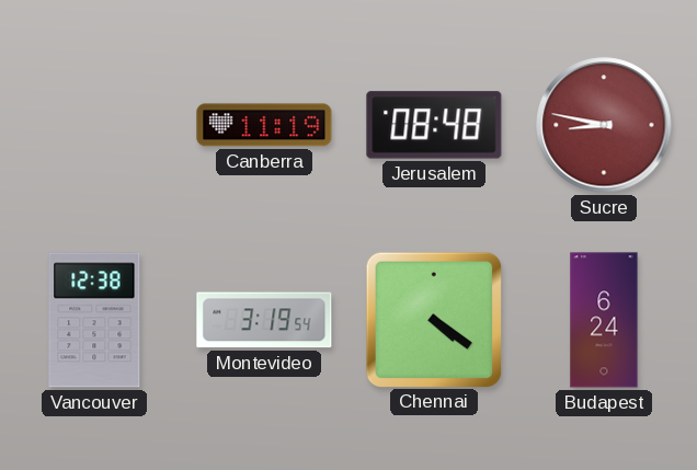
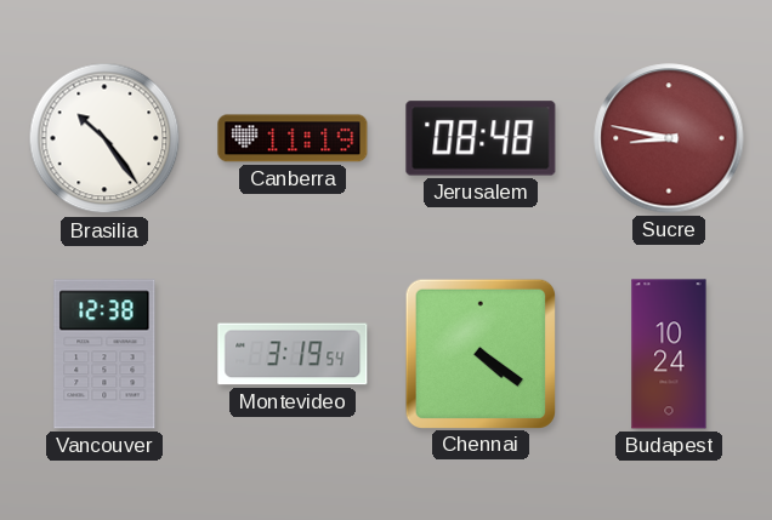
Brasilia: none -> 10:24
Budapest: 6:24 -> 10:24
